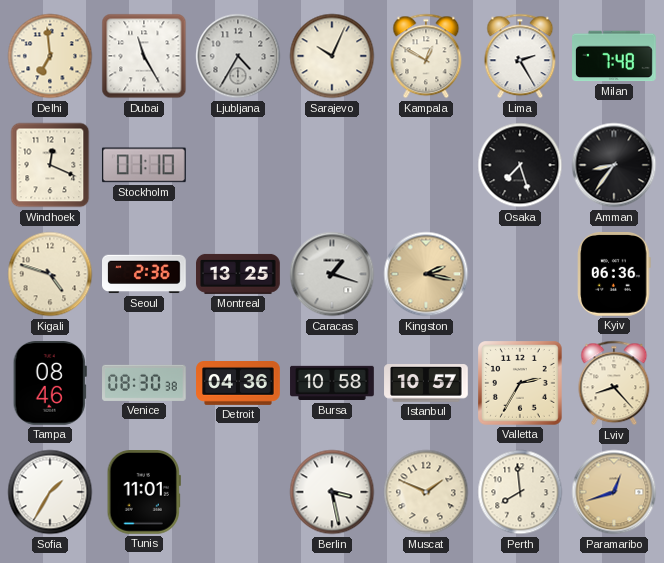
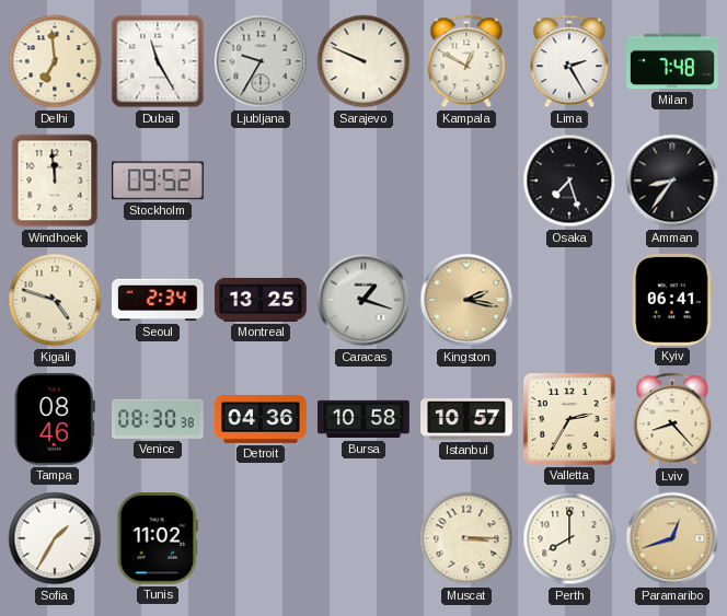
Ljubljana: 4:35 -> 9:35
Sarajevo: 10:04 -> 9:49
Windhoek: 12:19 -> 11:59
Stockholm: 01:10 -> 09:52
Seoul: 2:36 -> 2:34
Kyiv: 06:36 -> 06:41
Tunis: 11:01 -> 11:02
Berlin: 3:28 -> none
Muscat: 1:49 -> 3:15
Perth: 7:59 -> 8:00
